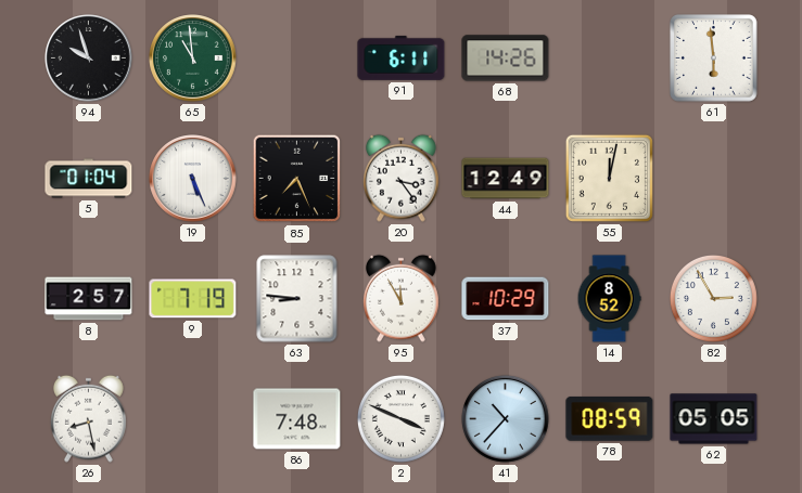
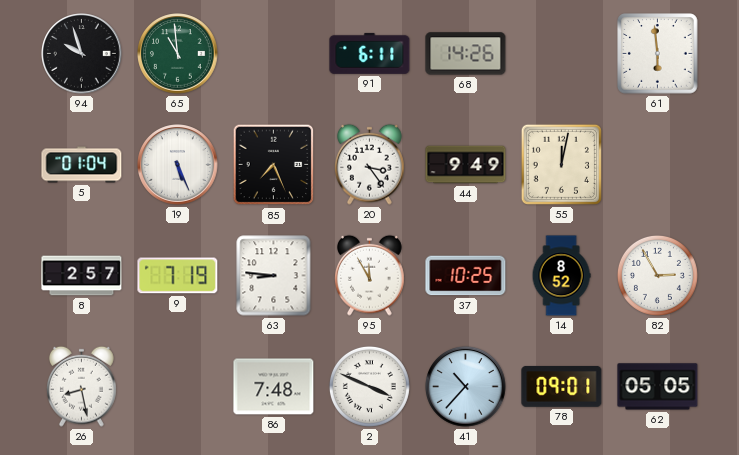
44: 12:49 -> 9:49
37: 10:29 -> 10:25
78: 08:59 -> 09:01
